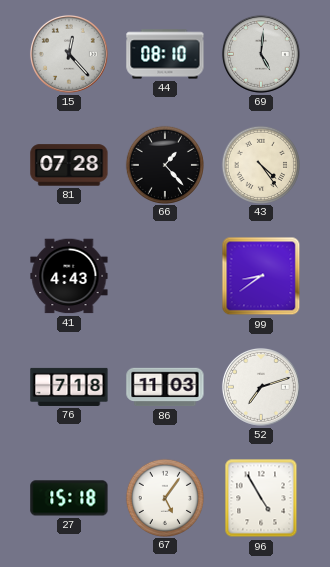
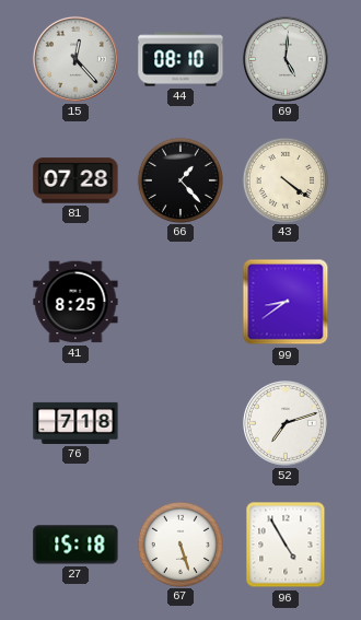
43: 4:24 -> 4:21
41: 4:43 -> 8:25
86: 11:03 -> none
67: 5:06 -> 5:27
